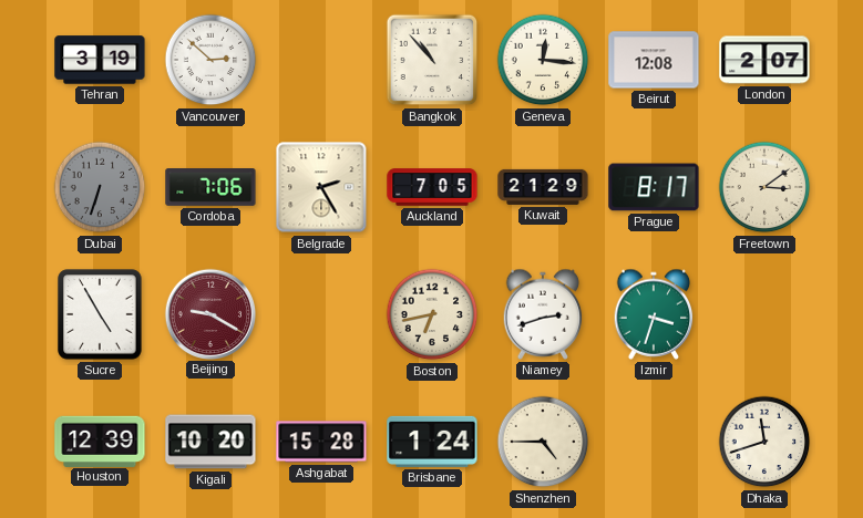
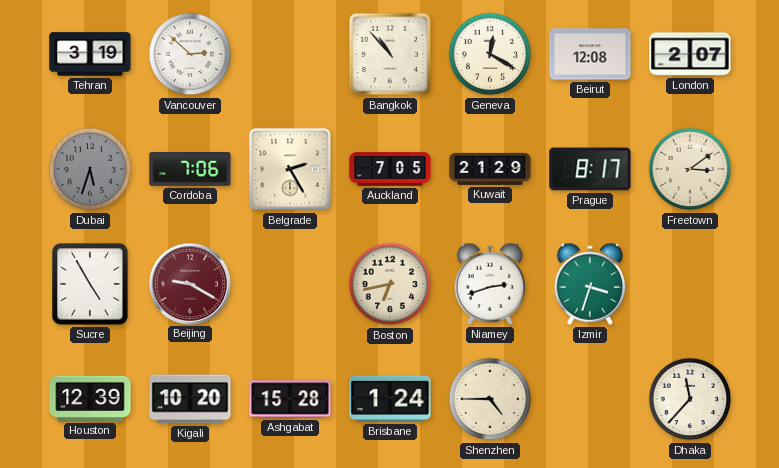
Geneva: 12:16 -> 12:20
Dubai: 6:33 -> 5:33
Dhaka: 11:42 -> 11:37
